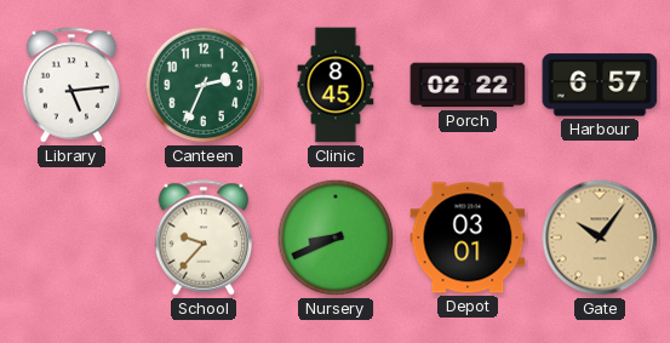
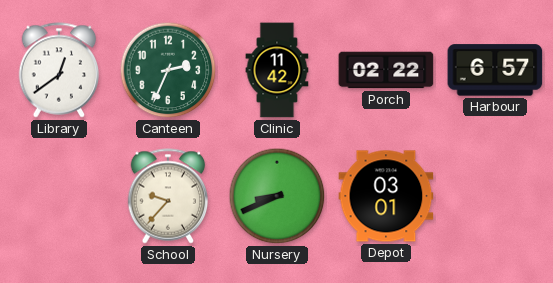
Library: 5:14 -> 12:39
Clinic: 8:45 -> 11:42
Gate: 10:06 -> none
